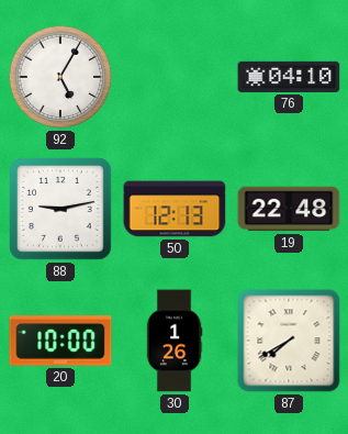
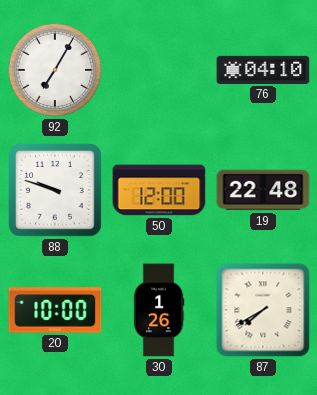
92: 5:05 -> 7:05
88: 9:13 -> 9:48
50: 12:13 -> 12:00
